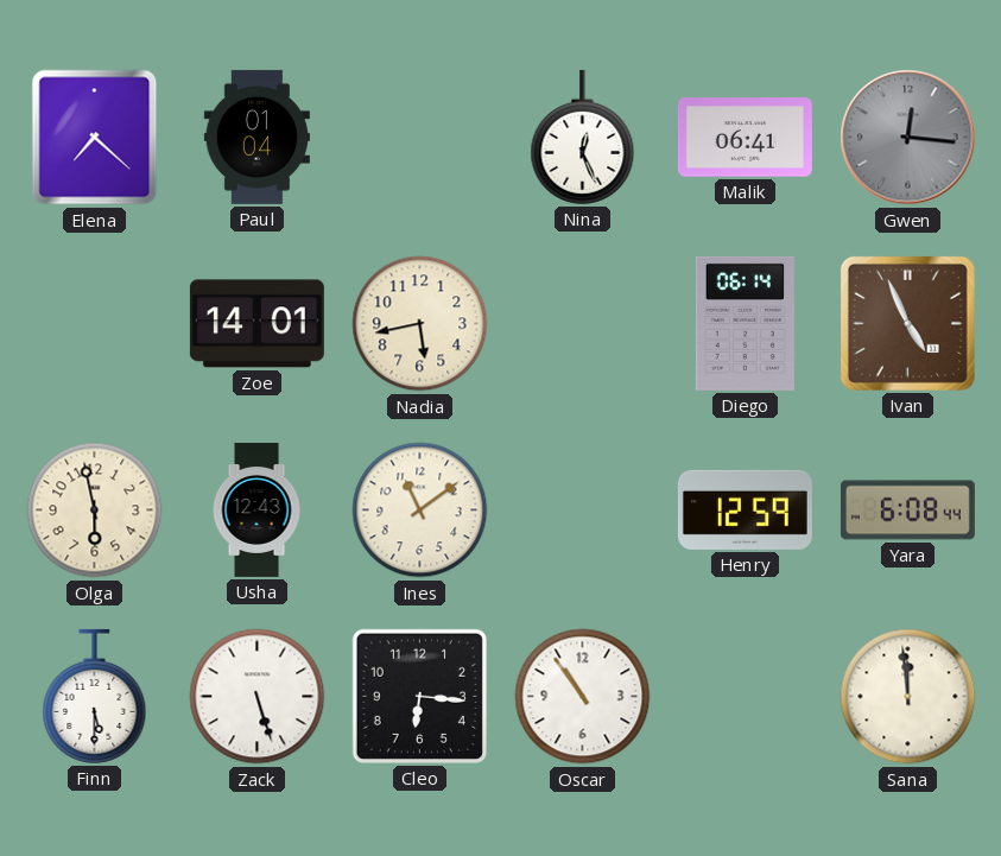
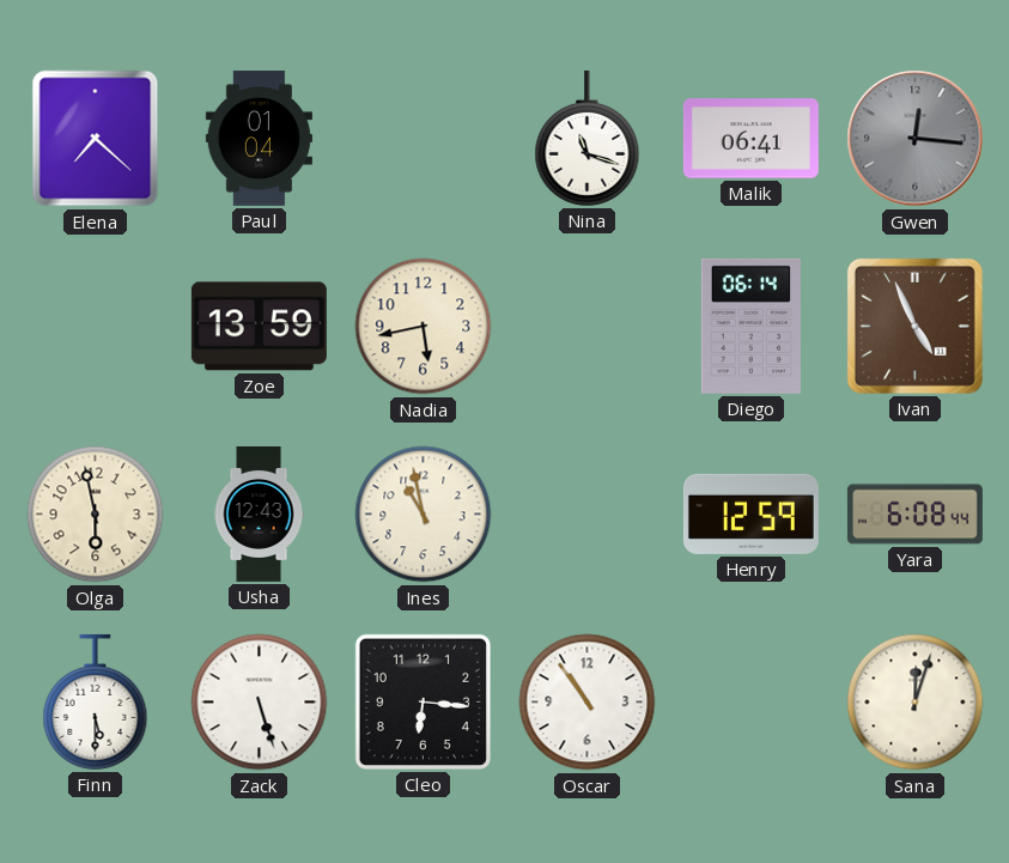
Nina: 12:26 -> 11:18
Zoe: 14:01 -> 13:59
Ines: 11:09 -> 10:58
Sana: 11:59 -> 12:03
